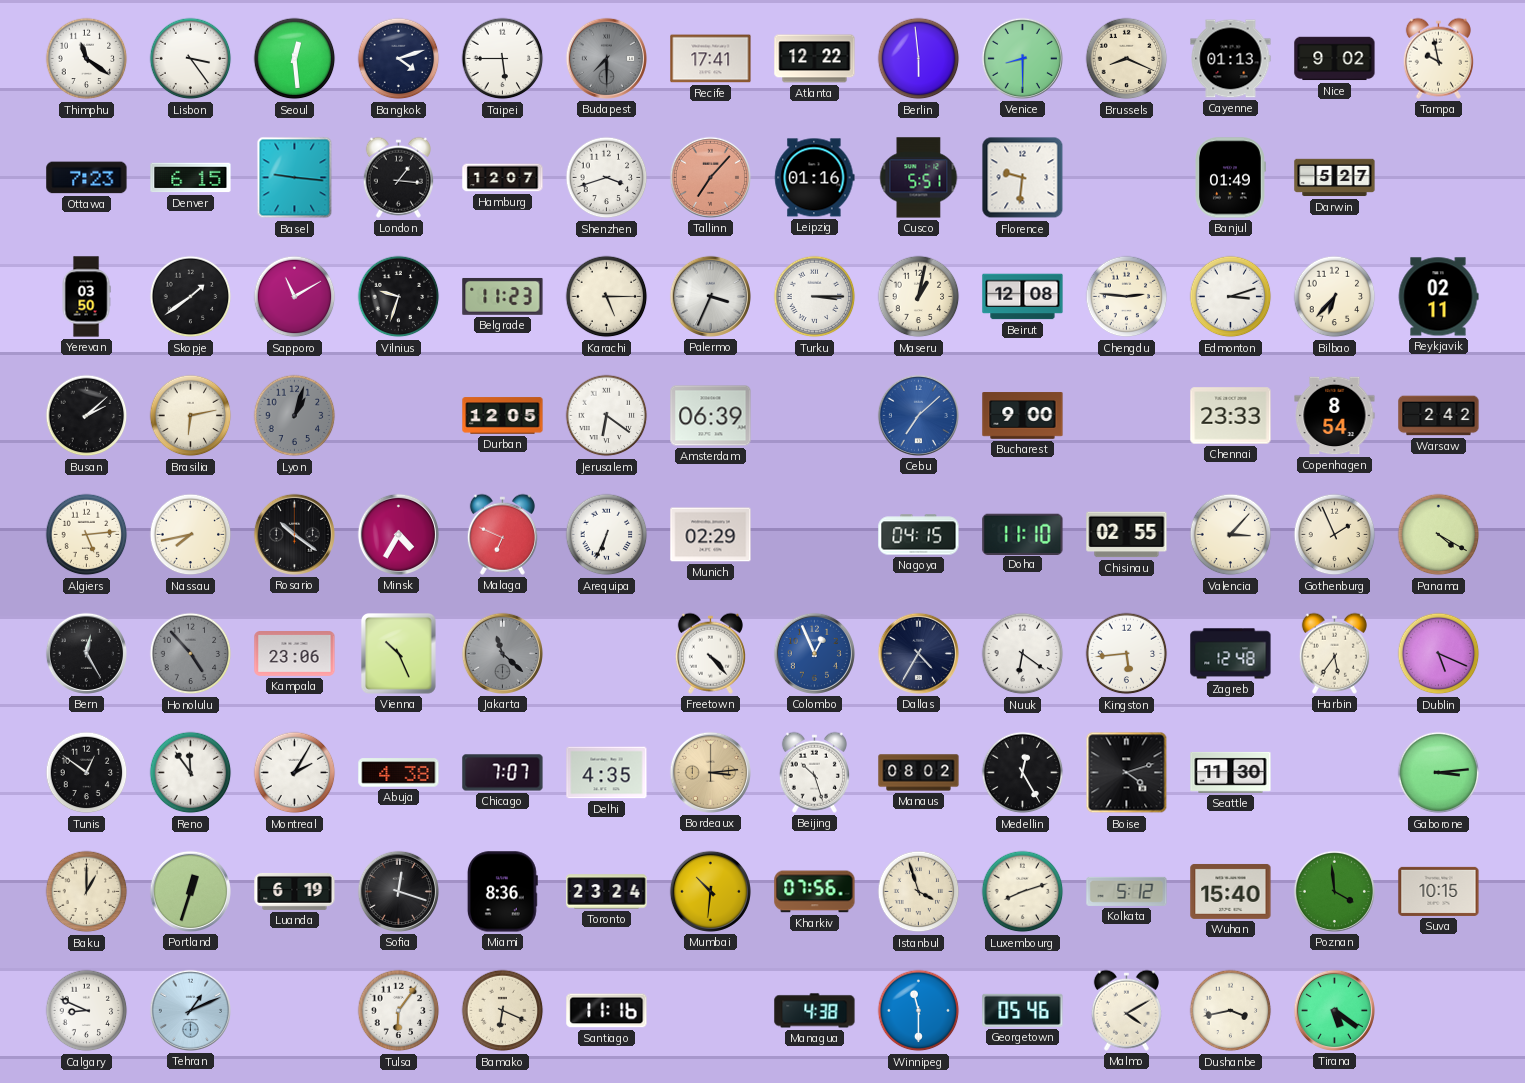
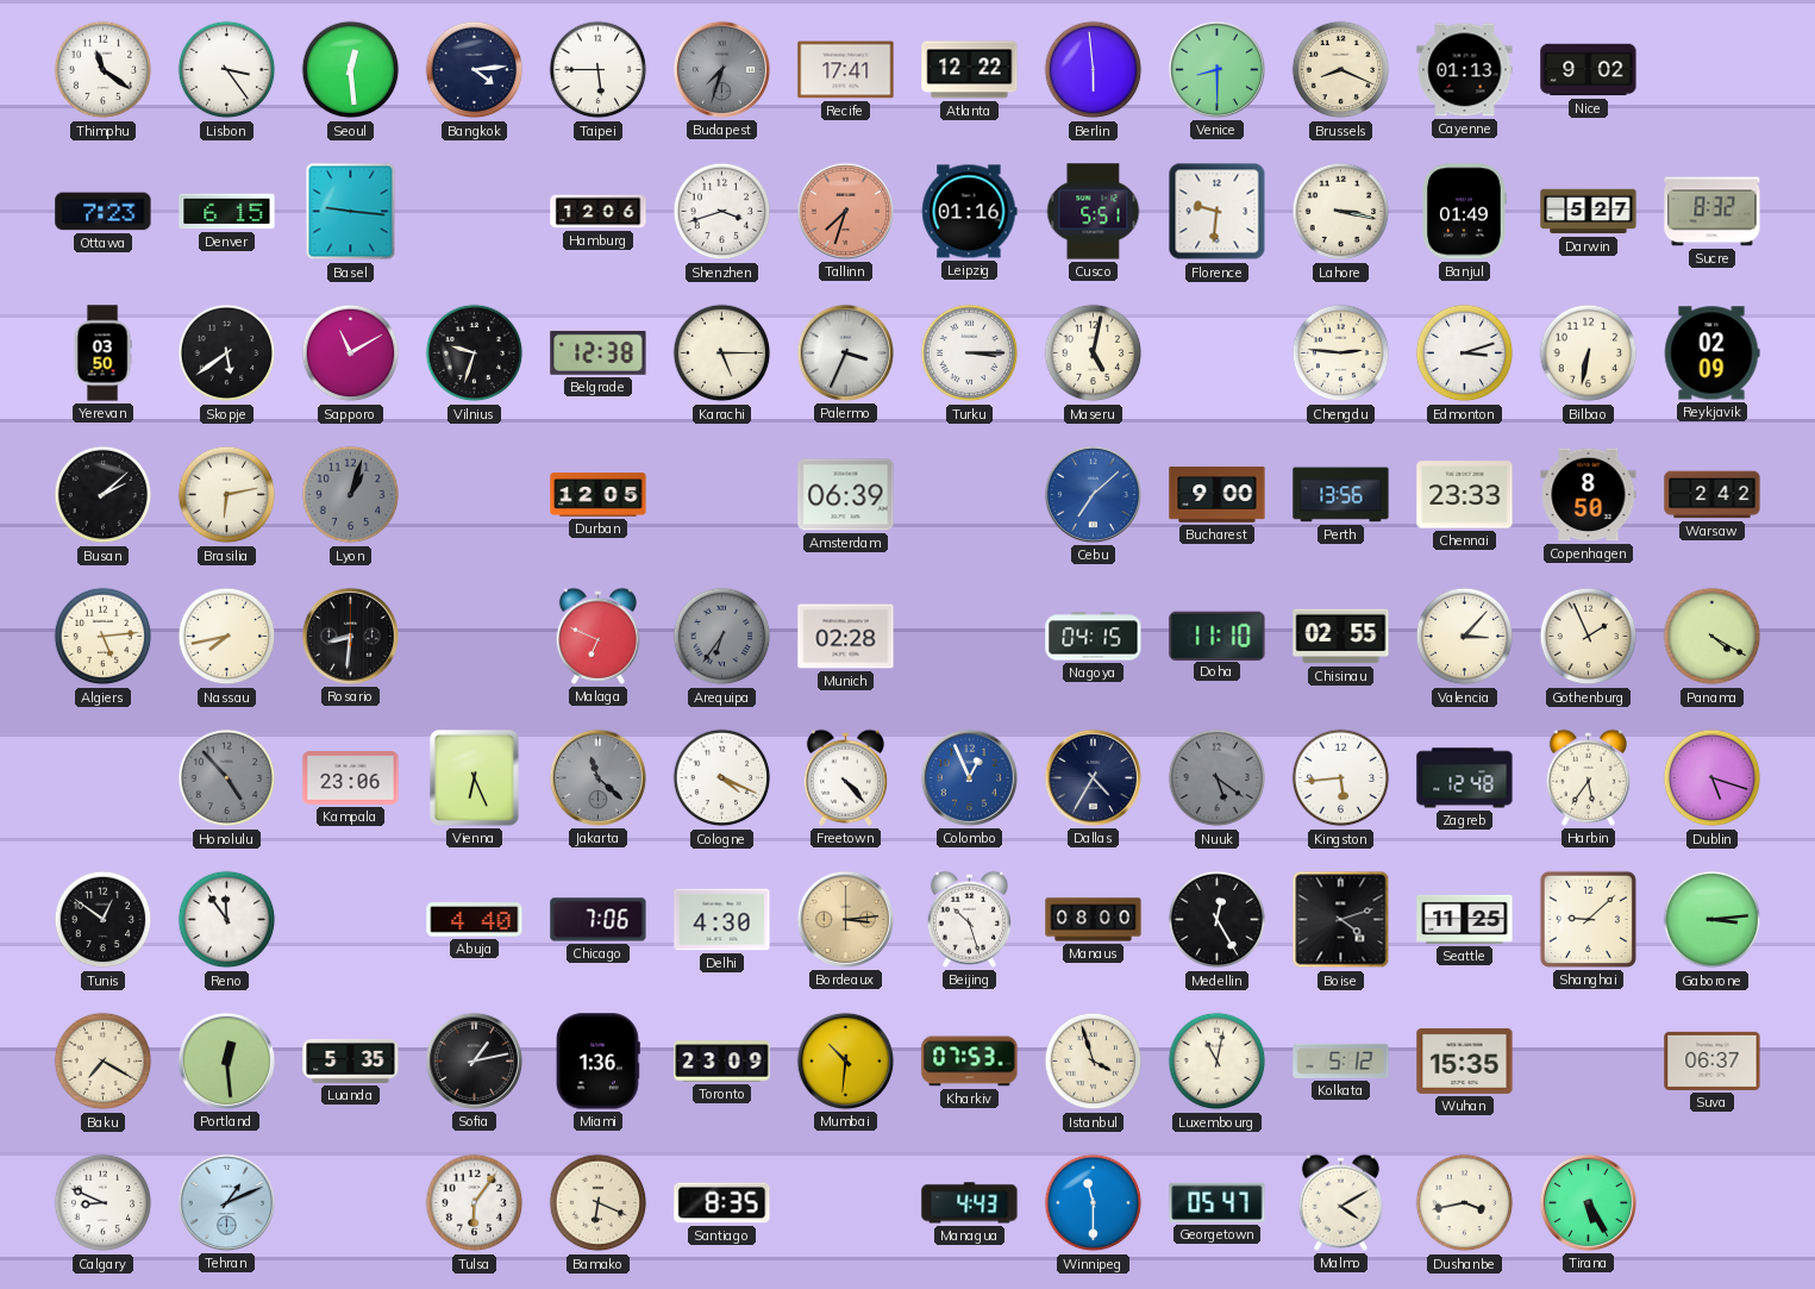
Bangkok: 4:12 -> 4:14
Budapest: 7:30 -> 7:33
Tampa: 9:58 -> none
London: 1:16 -> none
Hamburg: 12:07 -> 12:06
Tallinn: 7:07 -> 7:33
Lahore: none -> 3:17
Sucre: none -> 8:32
Skopje: 1:39 -> 5:39
Belgrade: 11:23 -> 12:38
Maseru: 1:02 -> 5:02
Beirut: 12:08 -> none
Bilbao: 6:37 -> 6:32
Reykjavik: 02:11 -> 02:09
Jerusalem: 6:21 -> none
Perth: none -> 13:56
Copenhagen: 8:54 -> 8:50
Rosario: 10:21 -> 8:31
Minsk: 4:35 -> none
Arequipa: 6:34 -> 6:36
Arequipa dial: white -> grey
Munich: 02:29 -> 02:28
Bern: 12:25 -> none
Vienna: 10:26 -> 6:26
Cologne: none -> 4:19
Nuuk: 6:21 -> 5:21
Nuuk dial: white -> grey
Dublin: 5:19 -> 5:18
Montreal: 2:05 -> none
Abuja: 4:38 -> 4:40
Chicago: 7:07 -> 7:06
Delhi: 4:35 -> 4:30
Manaus: 08:02 -> 08:00
Seattle: 11:30 -> 11:25
Shanghai: none -> 9:08
Baku: 1:00 -> 7:20
Portland: 12:33 -> 12:29
Luanda: 6:19 -> 5:35
Sofia: 12:18 -> 1:13
Miami: 8:36 -> 1:36
Toronto: 23:24 -> 23:09
Kharkiv: 07:56 -> 07:53
Luxembourg: 8:12 -> 11:02
Wuhan: 15:40 -> 15:35
Poznan: 3:59 -> none
Suva: 10:15 -> 06:37
Santiago: 11:16 -> 8:35
Managua: 4:38 -> 4:43
Georgetown: 05:46 -> 05:47
Tirana: 5:21 -> 5:25
